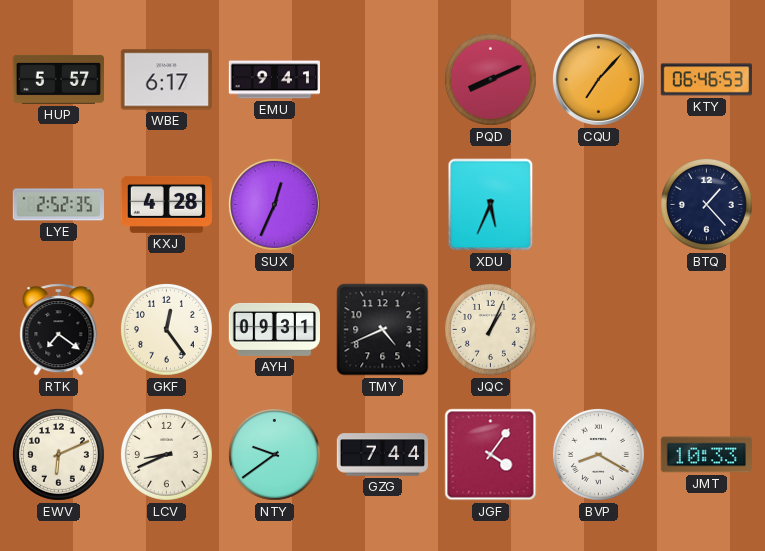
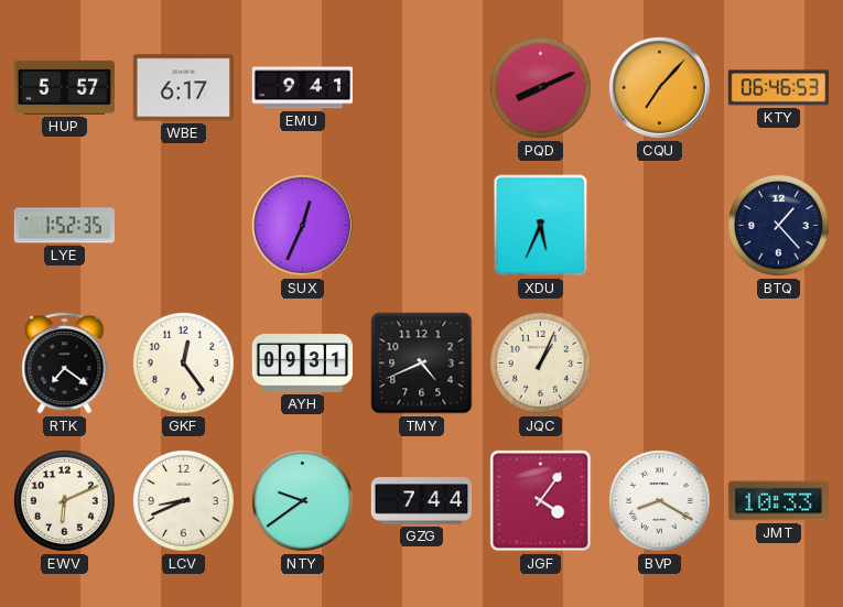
LYE: 2:52 -> 1:52
KXJ: 4:28 -> none
